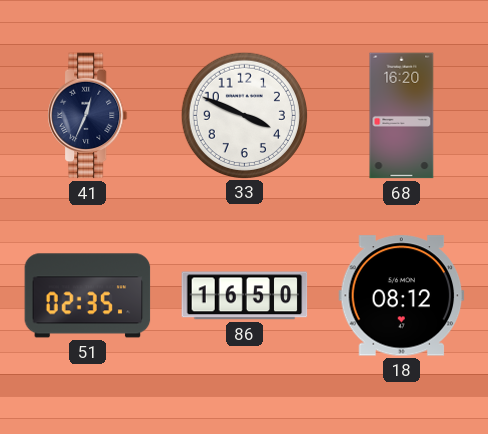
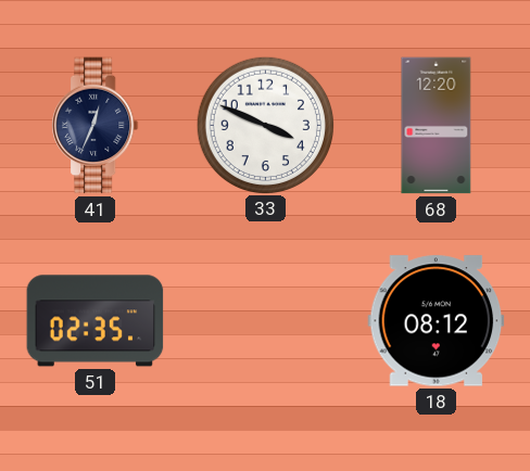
68: 16:20 -> 12:20
86: 16:50 -> none
